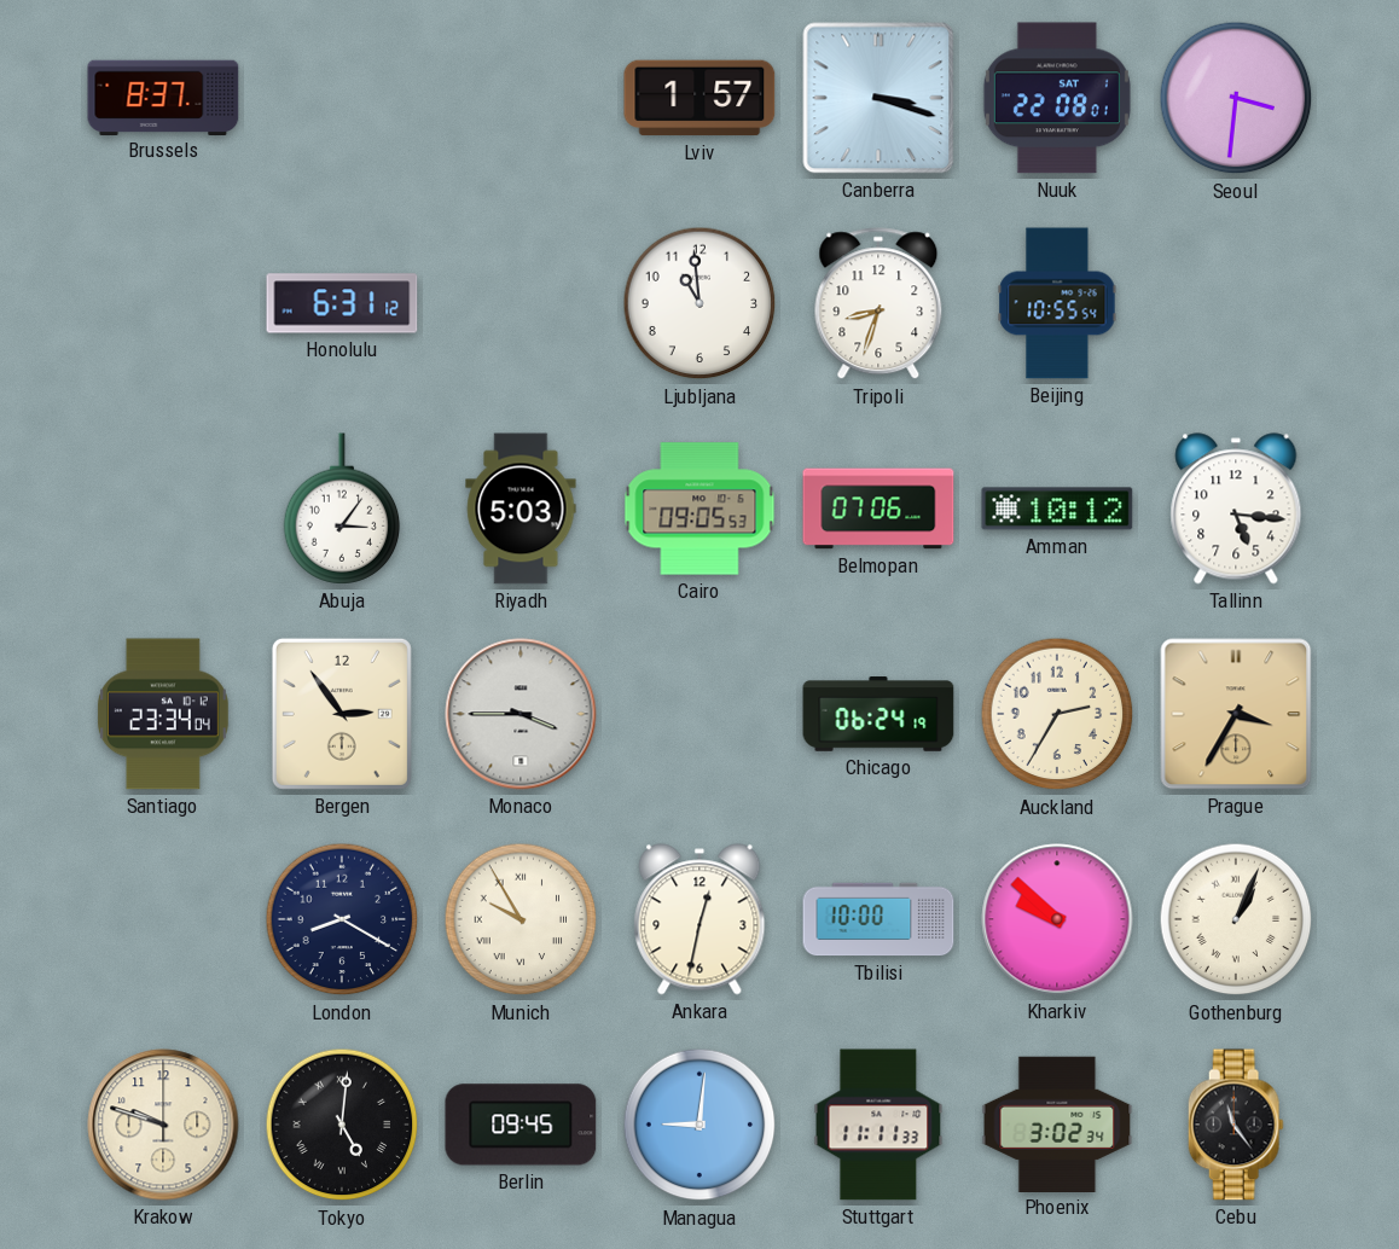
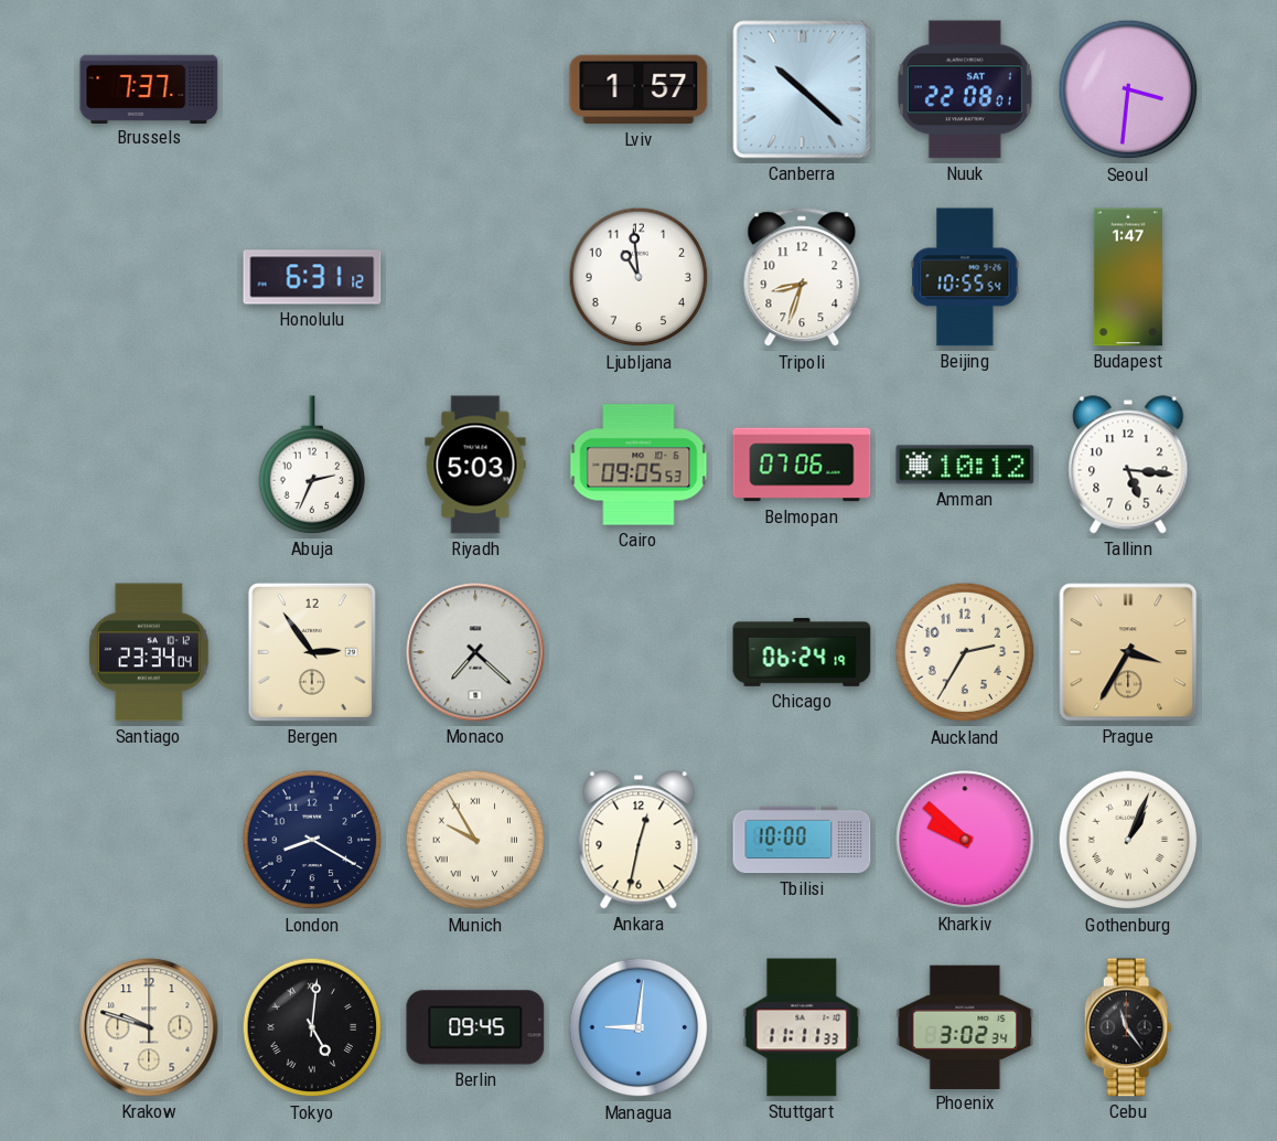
Brussels: 8:37 -> 7:37
Canberra: 3:18 -> 10:22
Budapest: none -> 1:47
Abuja: 3:06 -> 2:34
Monaco: 3:45 -> 7:22
